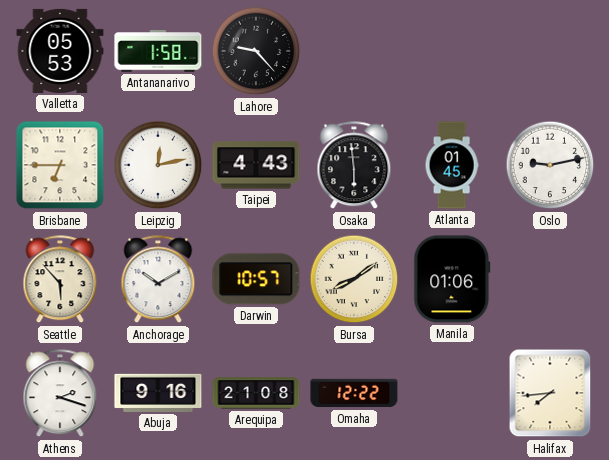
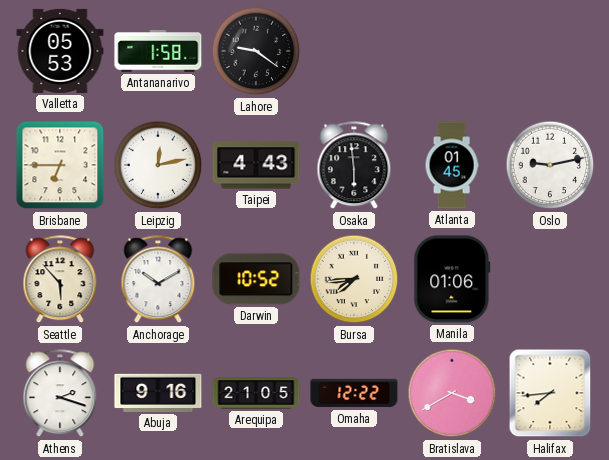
Lahore: 9:23 -> 9:21
Darwin: 10:57 -> 10:52
Bursa: 8:09 -> 7:44
Arequipa: 21:08 -> 21:05
Bratislava: none -> 3:40
